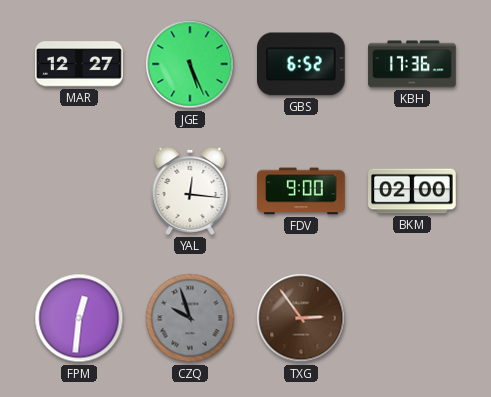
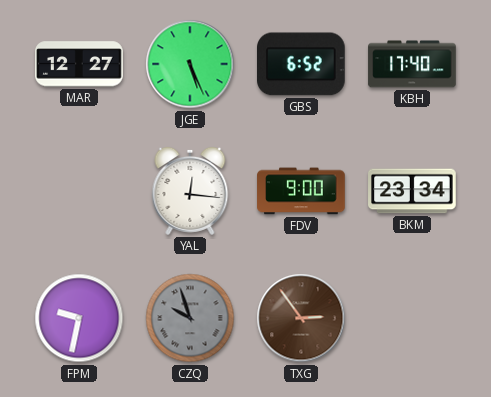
KBH: 17:36 -> 17:40
BKM: 02:00 -> 23:34
FPM: 12:31 -> 9:32
